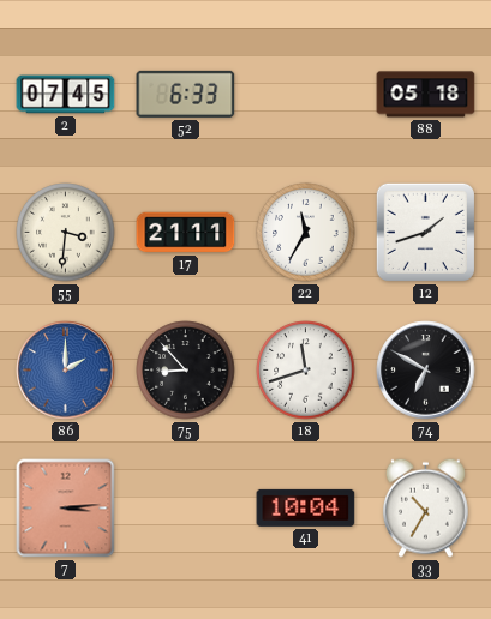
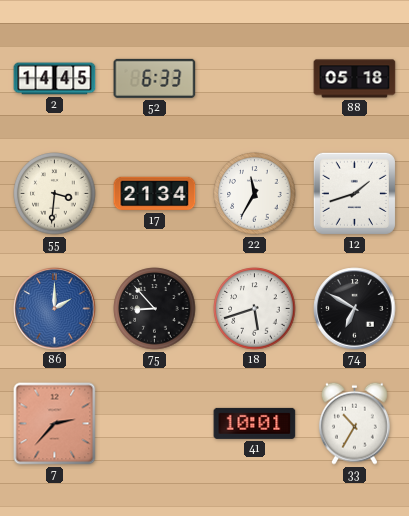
2: 07:45 -> 14:45
17: 21:11 -> 21:34
18: 11:42 -> 5:42
7: 3:14 -> 2:37
41: 10:04 -> 10:01
